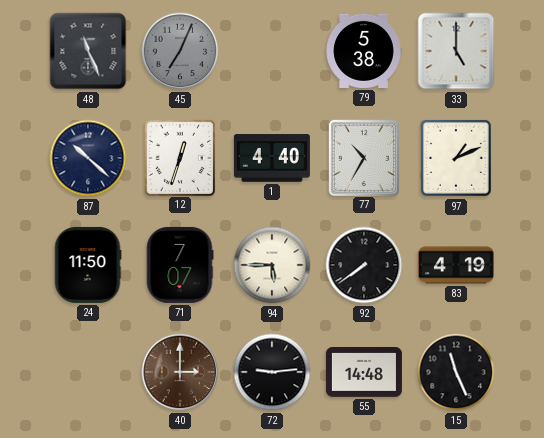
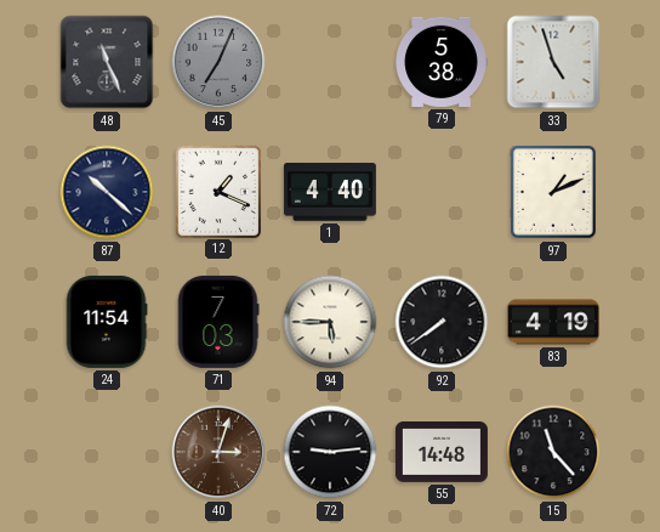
33: 5:00 -> 4:57
12: 12:33 -> 1:19
77: 10:35 -> none
24: 11:50 -> 11:54
71: 7:07 -> 7:03
40: 3:00 -> 3:03
15: 11:26 -> 11:23
